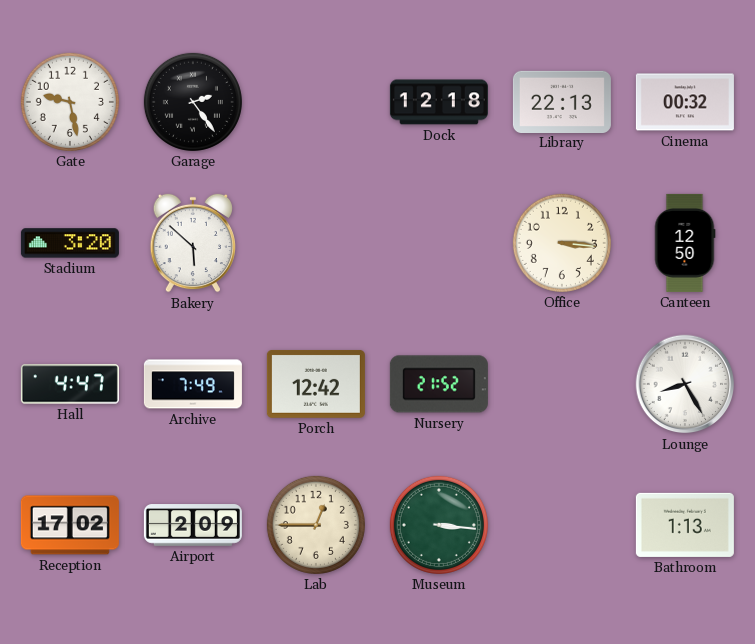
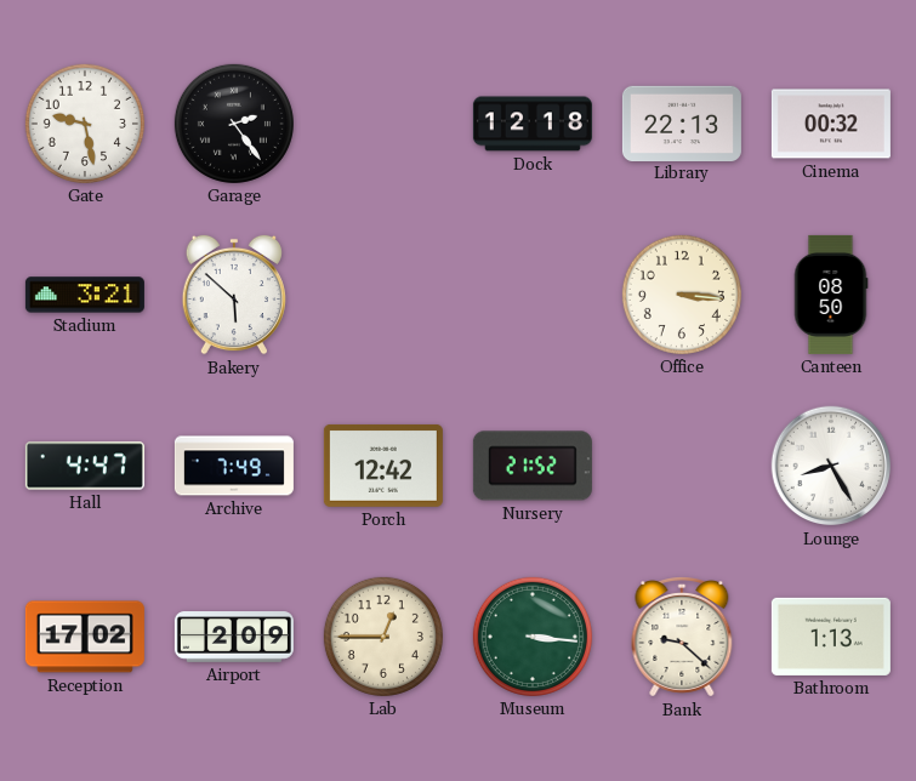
Stadium: 3:20 -> 3:21
Canteen: 12:50 -> 08:50
Bank: none -> 9:22
